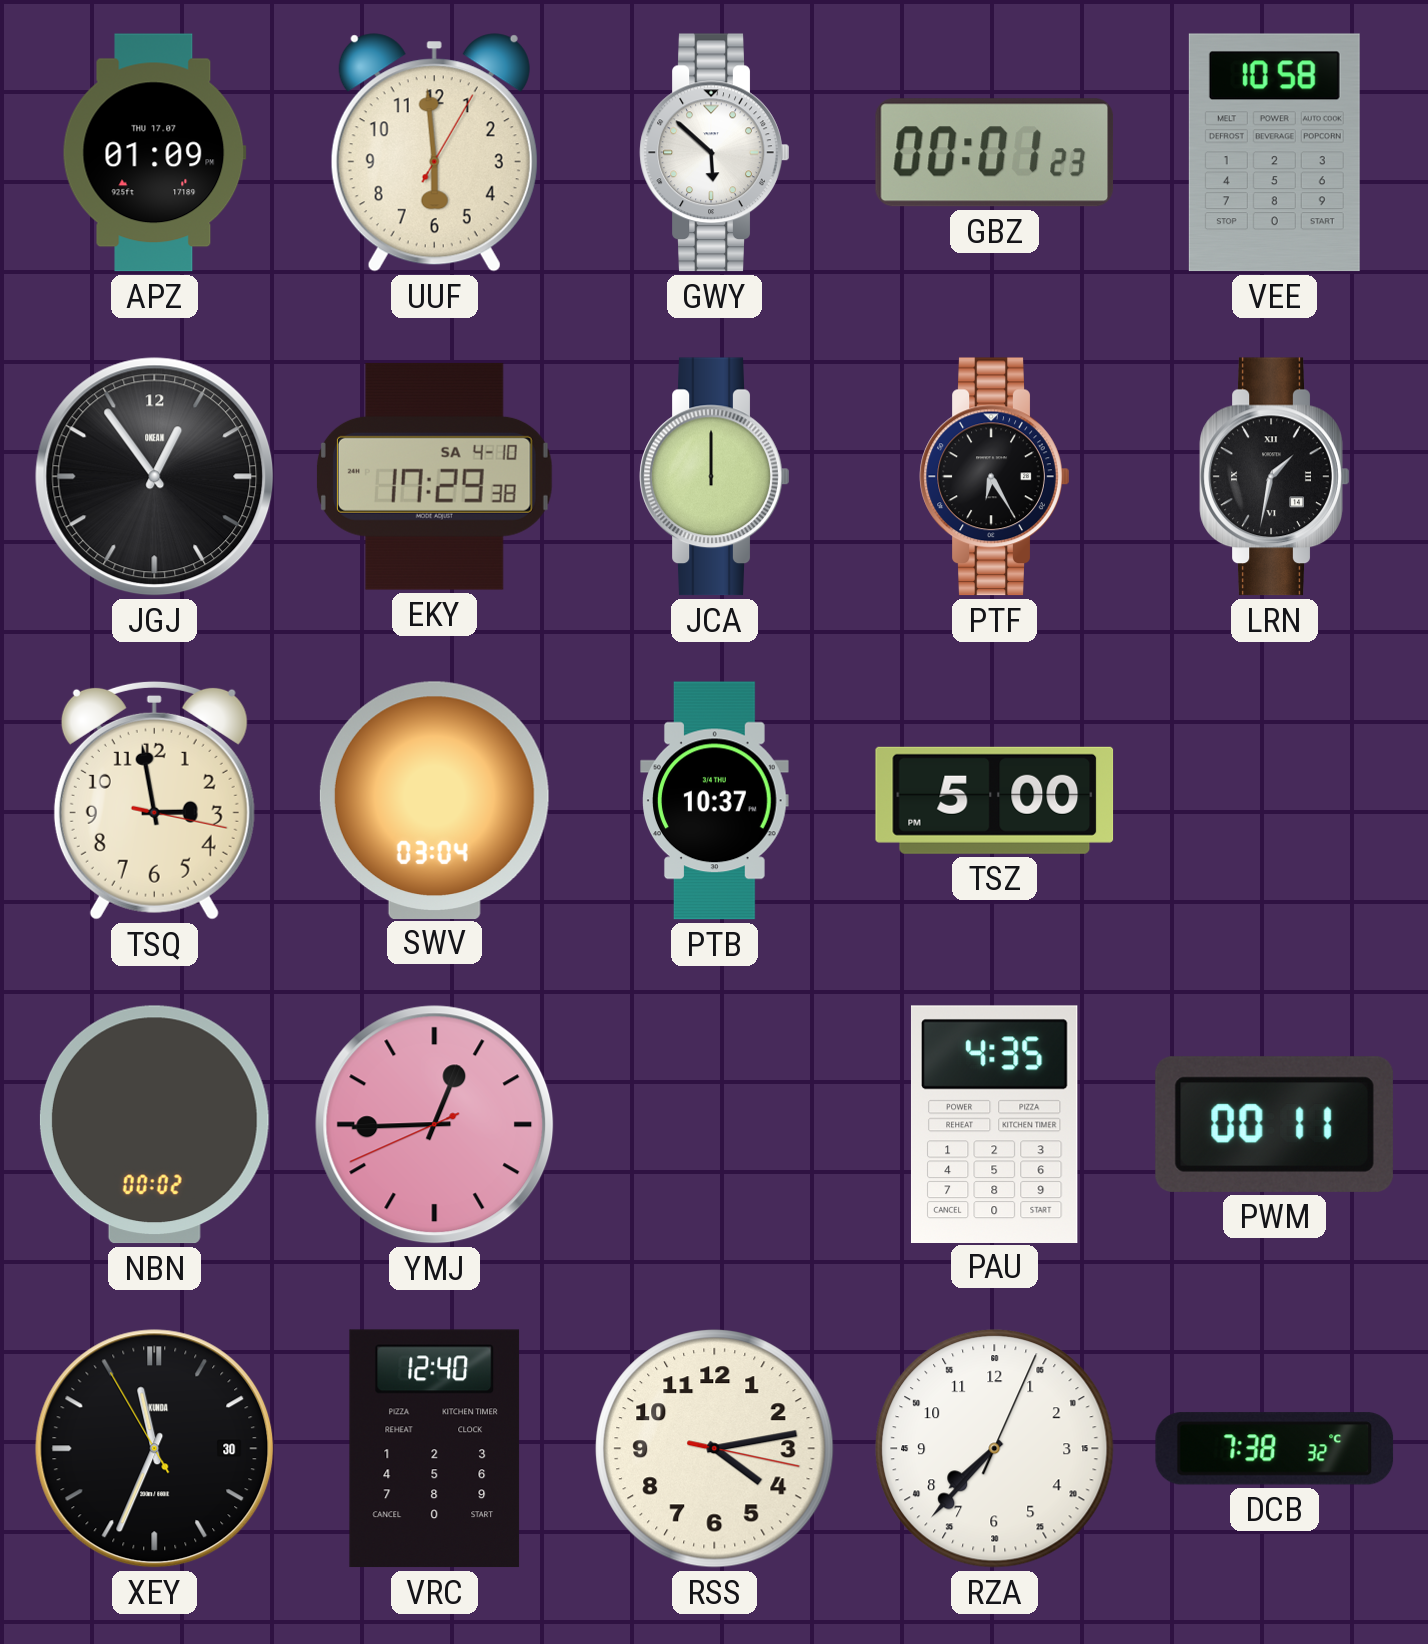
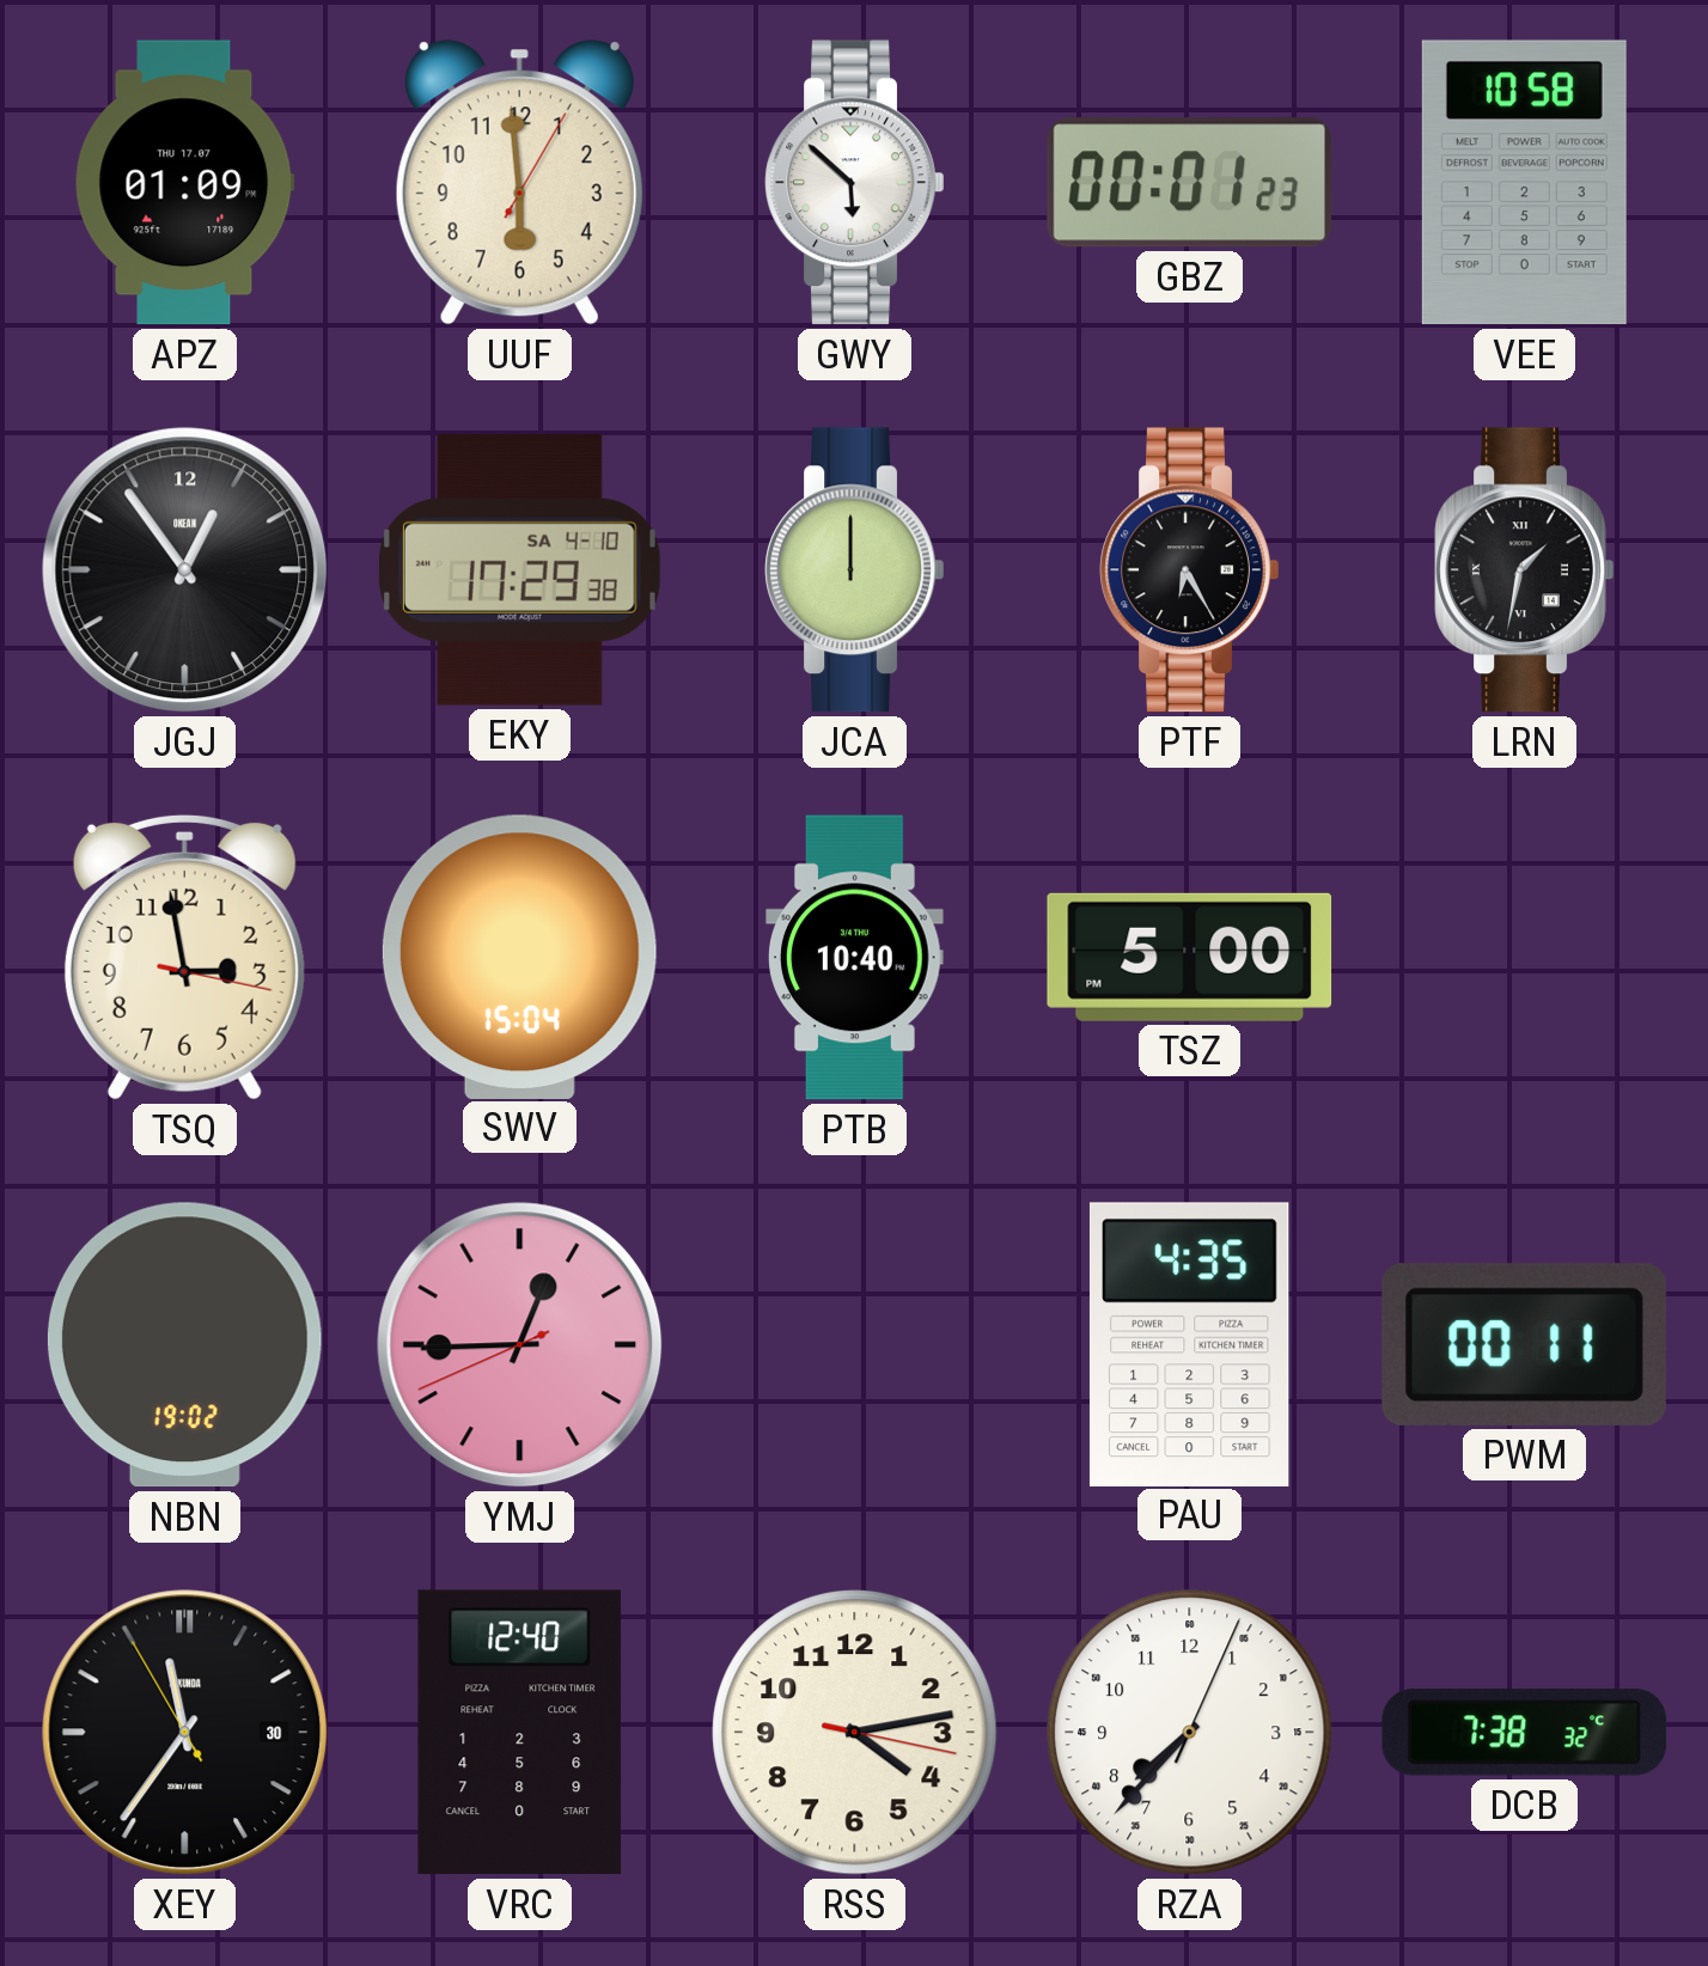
SWV: 03:04 -> 15:04
PTB: 10:37 -> 10:40
NBN: 00:02 -> 19:02
XEY: 11:33 -> 11:35
